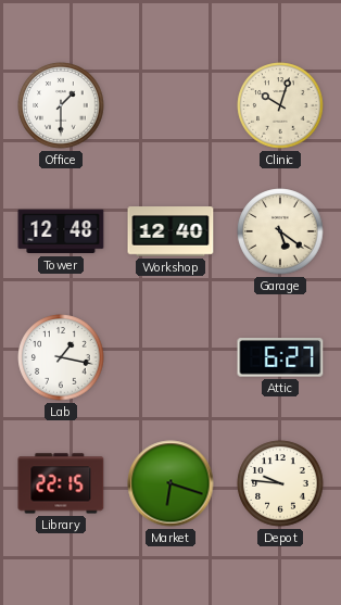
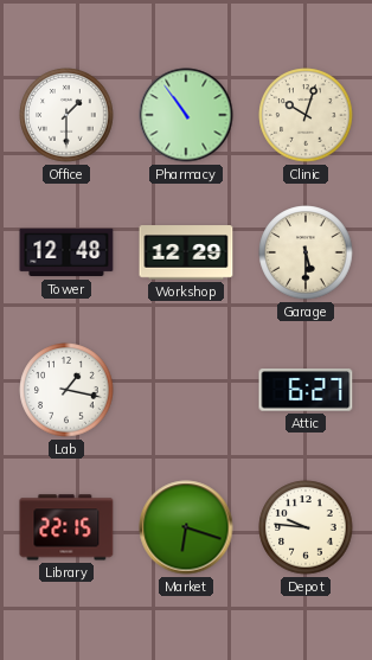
Pharmacy: none -> 10:54
Workshop: 12:40 -> 12:29
Garage: 5:21 -> 5:30
